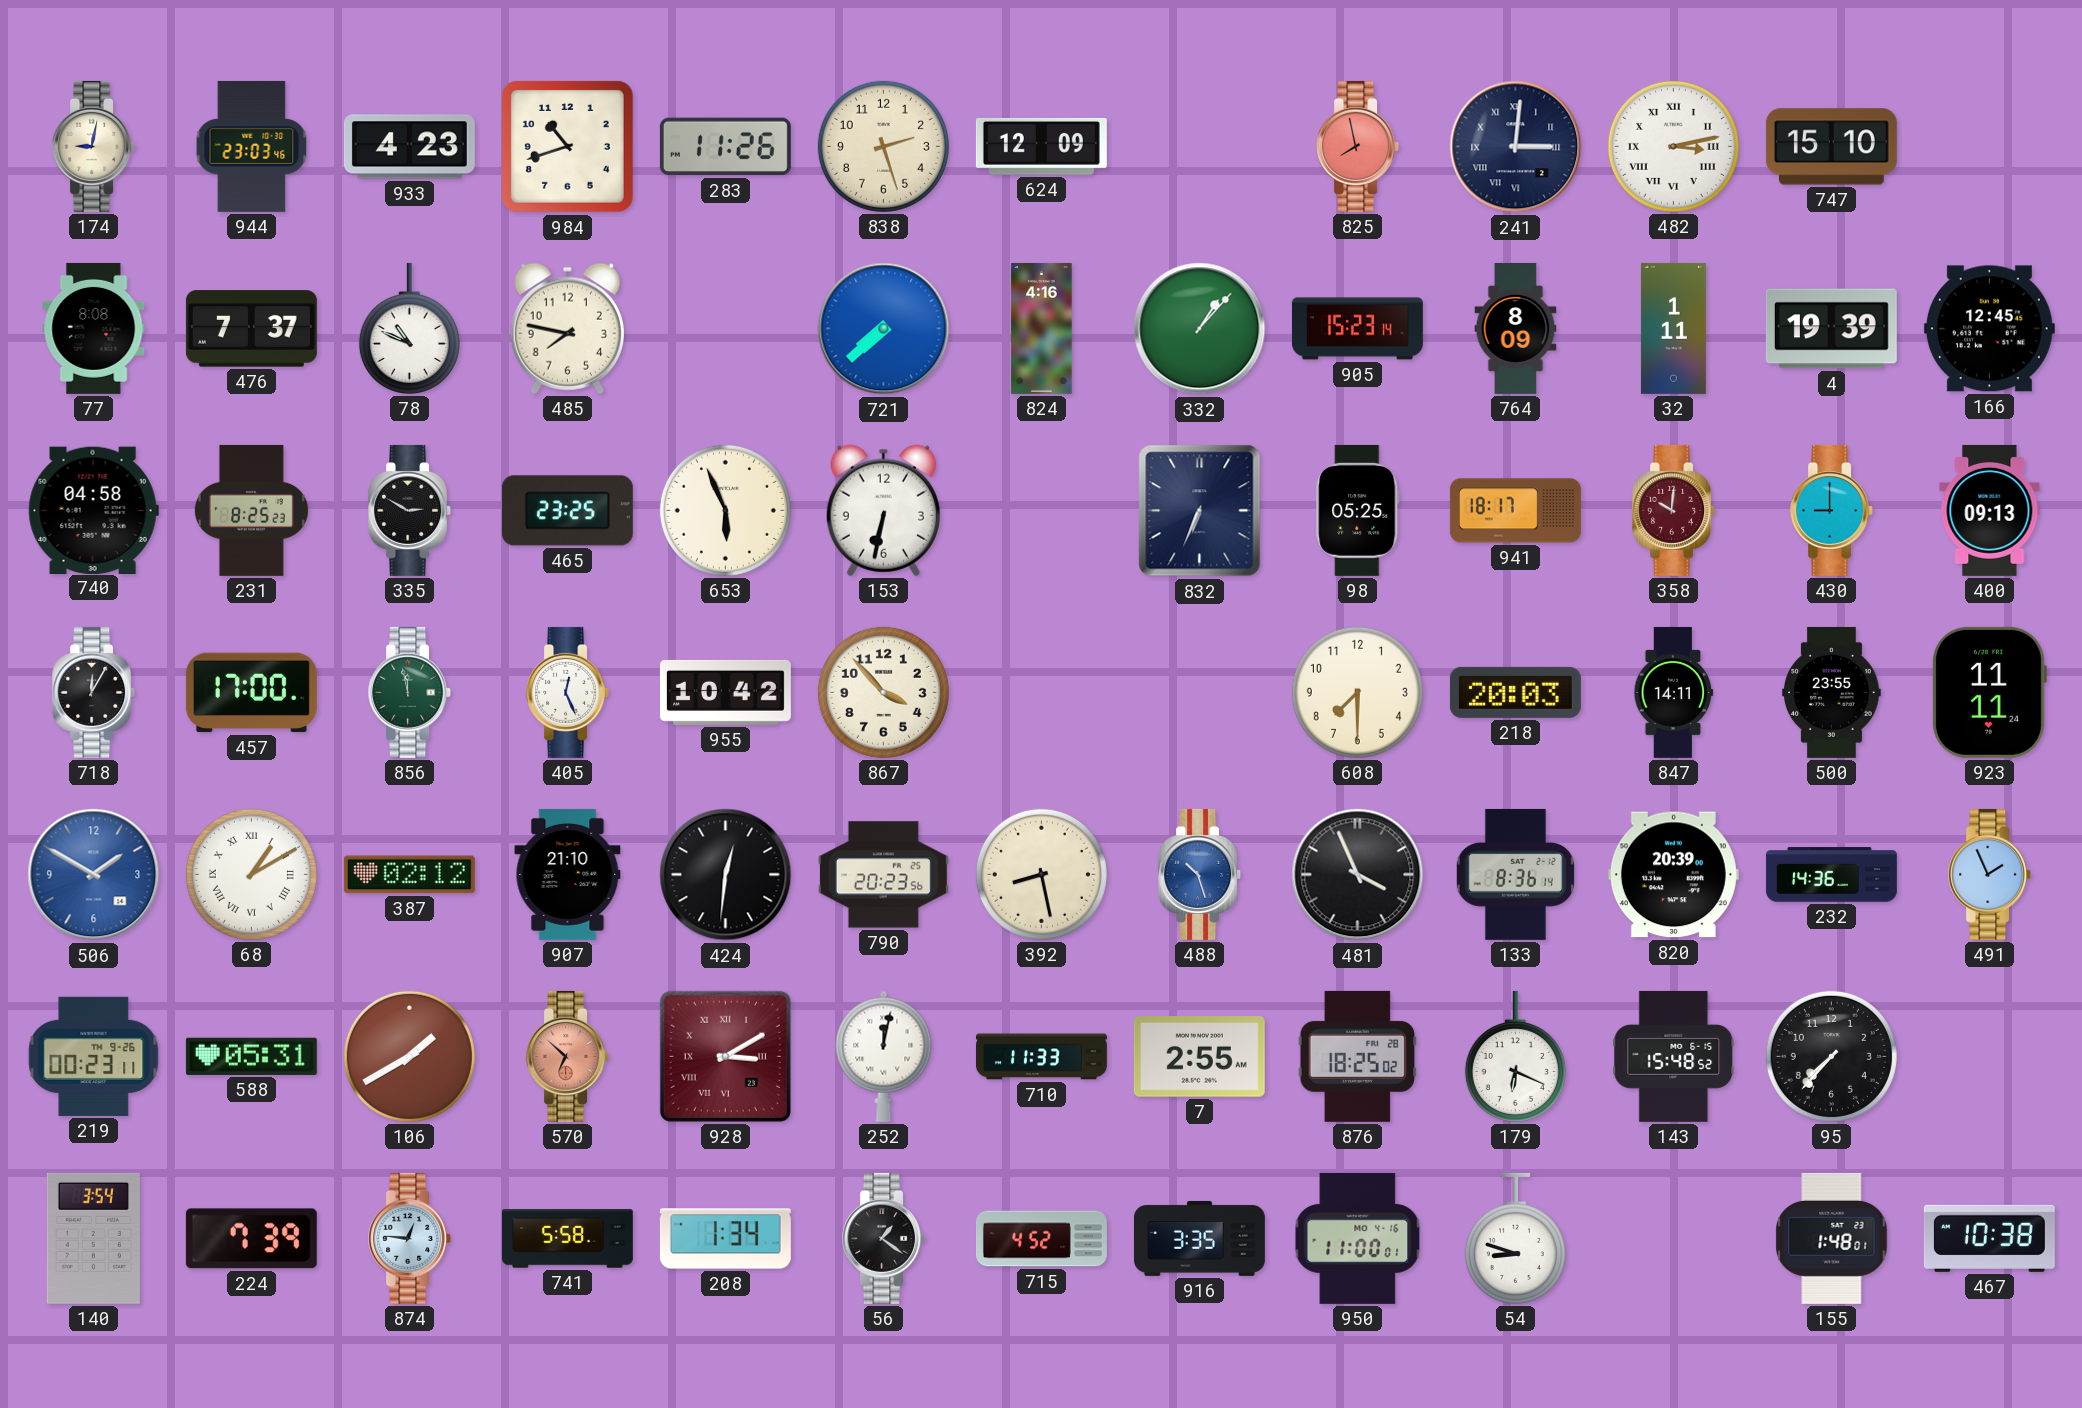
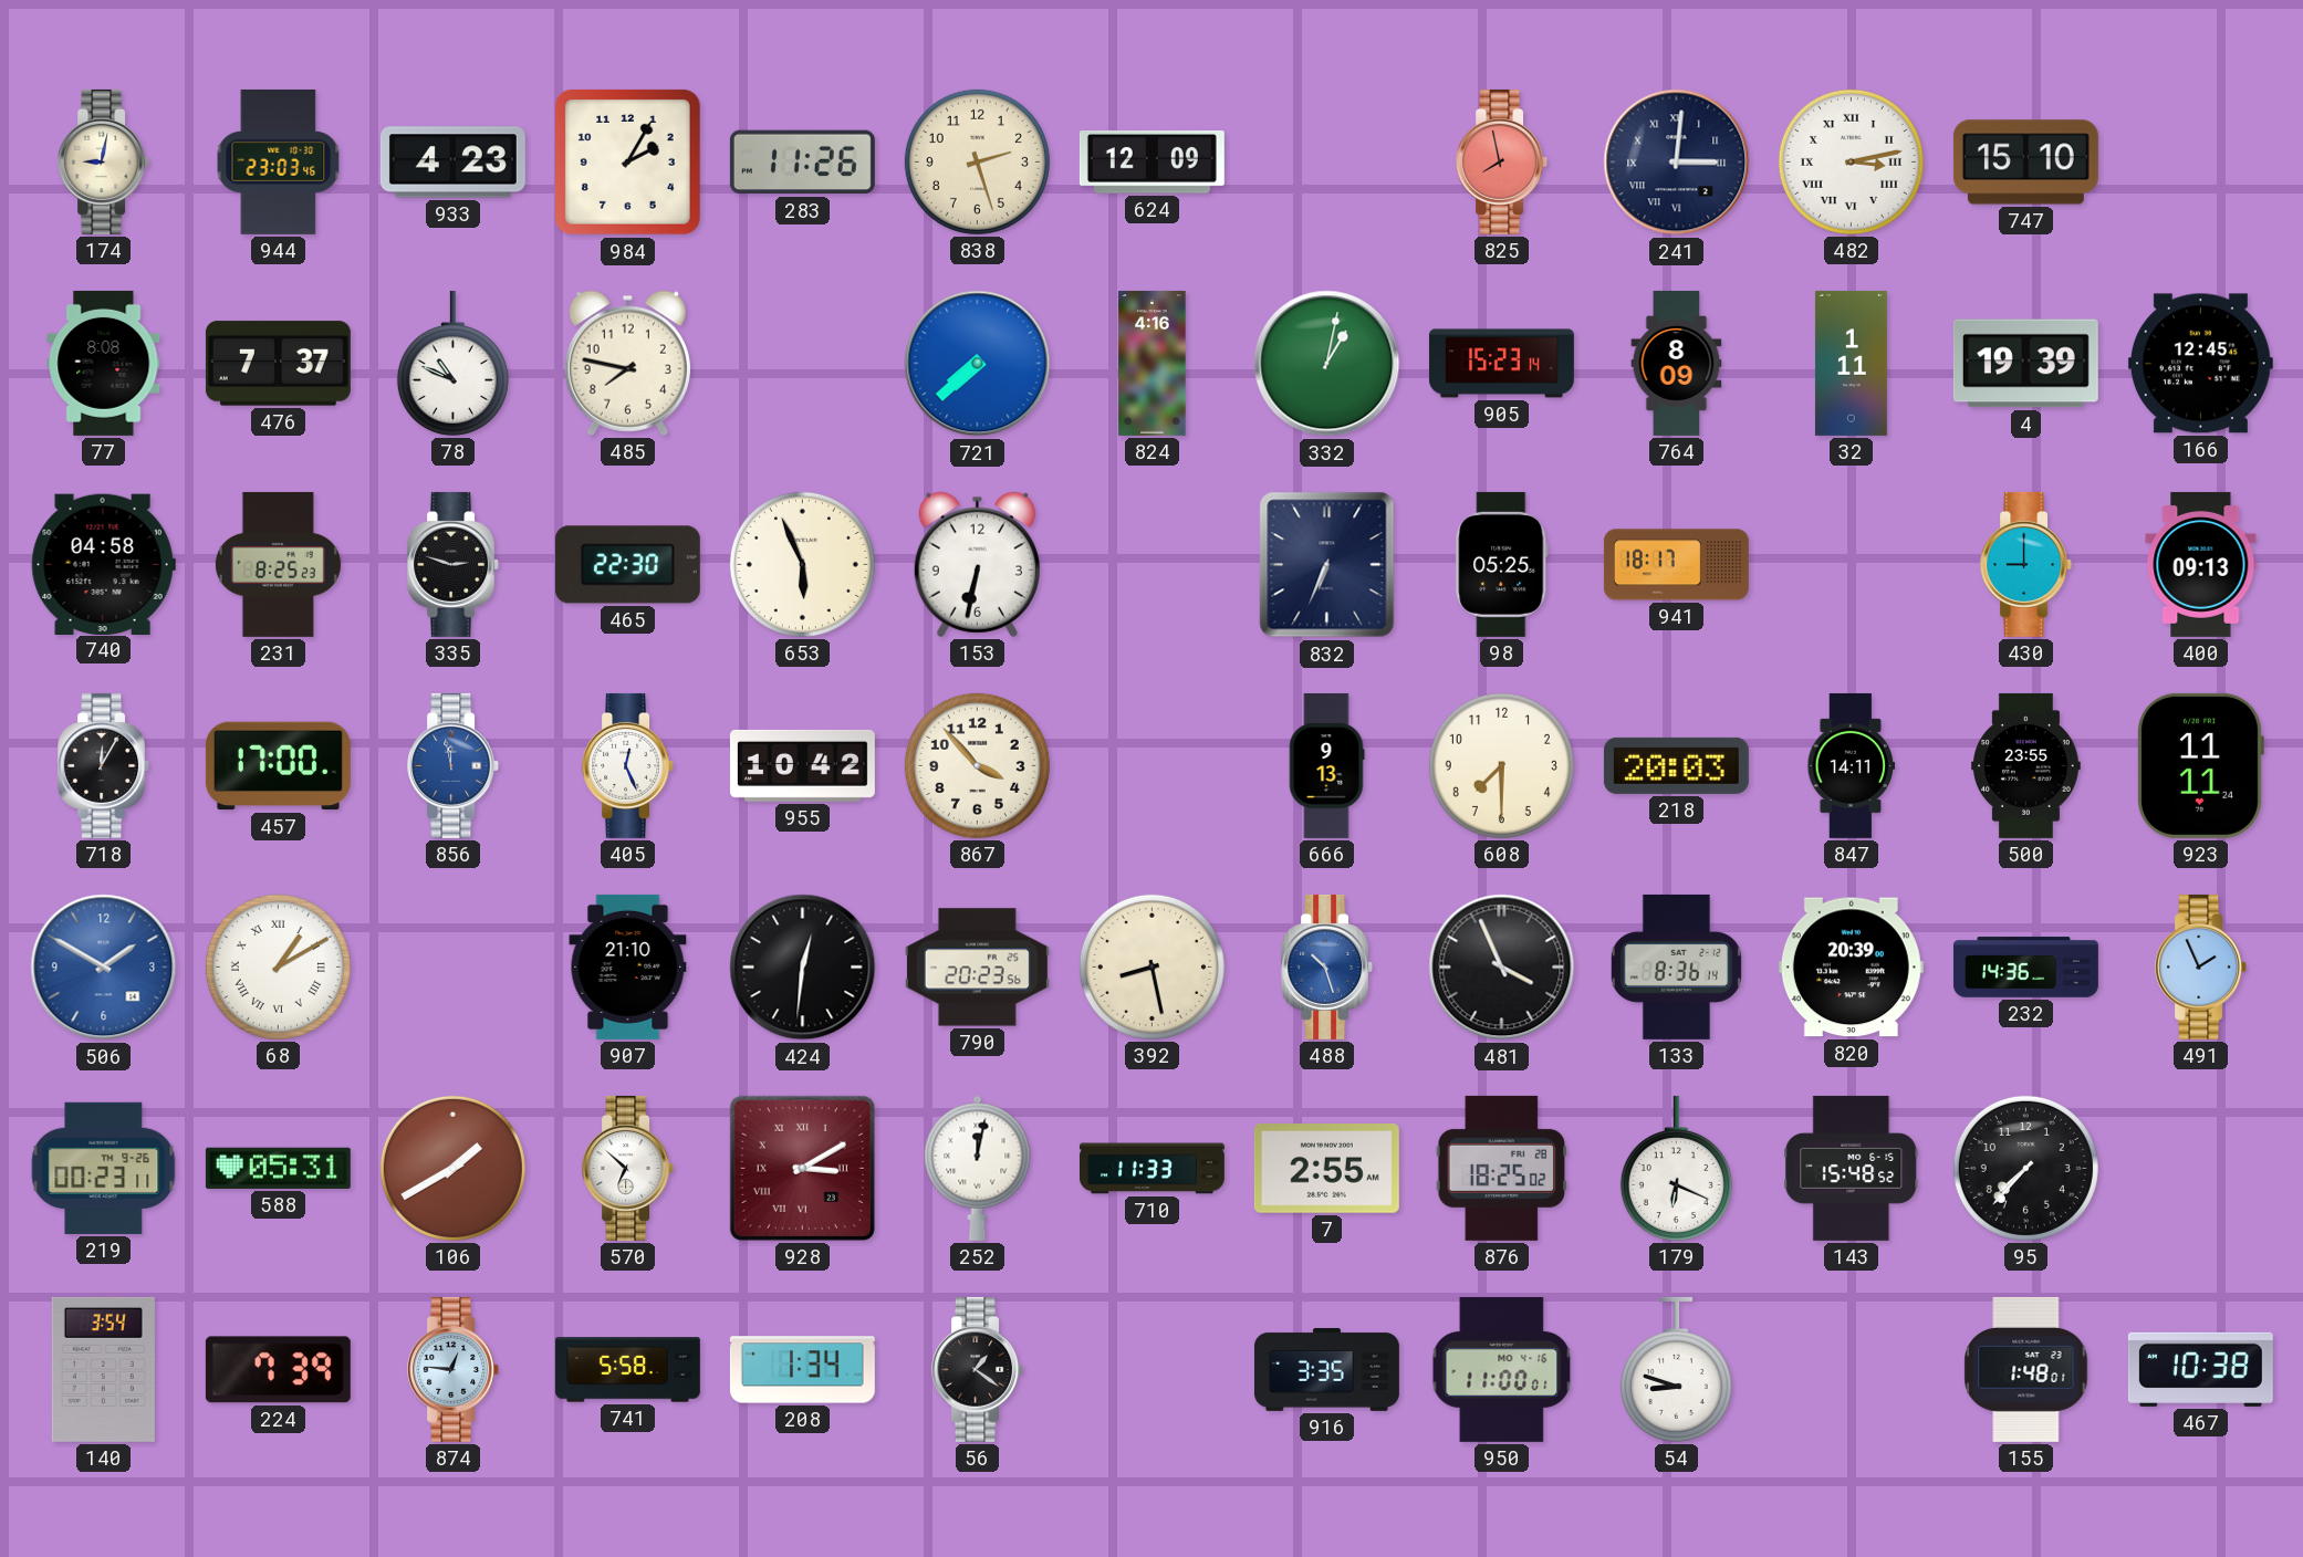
984: 10:42 -> 2:05
332: 1:07 -> 1:02
335: 2:50 -> 2:48
465: 23:25 -> 22:30
358: 10:01 -> none
856 dial: green -> blue
666: none -> 9:13
387: 02:12 -> none
570 dial: salmon -> white
715: 4:52 -> none
